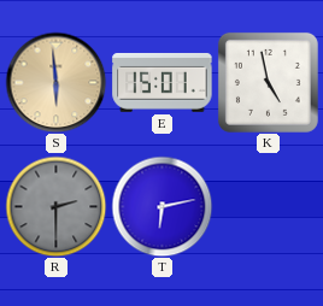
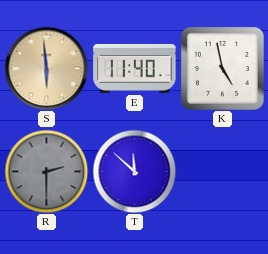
E: 15:01 -> 11:40
T: 6:13 -> 11:52
